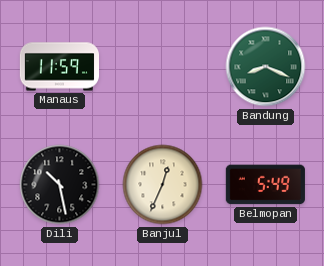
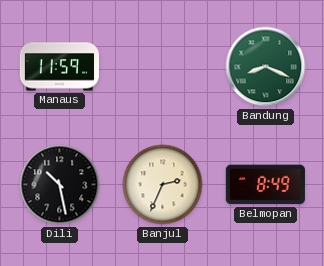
Banjul: 12:34 -> 2:34
Belmopan: 5:49 -> 8:49
